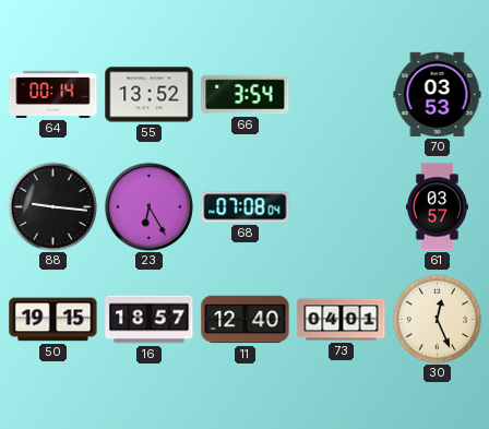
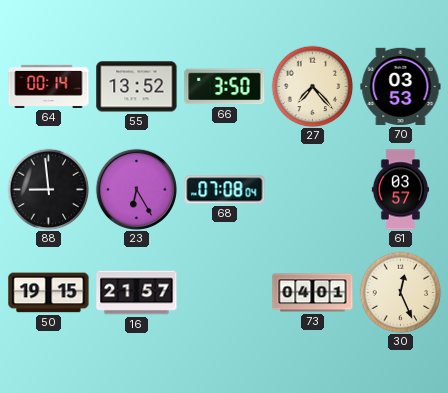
66: 3:54 -> 3:50
27: none -> 7:23
88: 9:16 -> 8:59
16: 18:57 -> 21:57
11: 12:40 -> none
